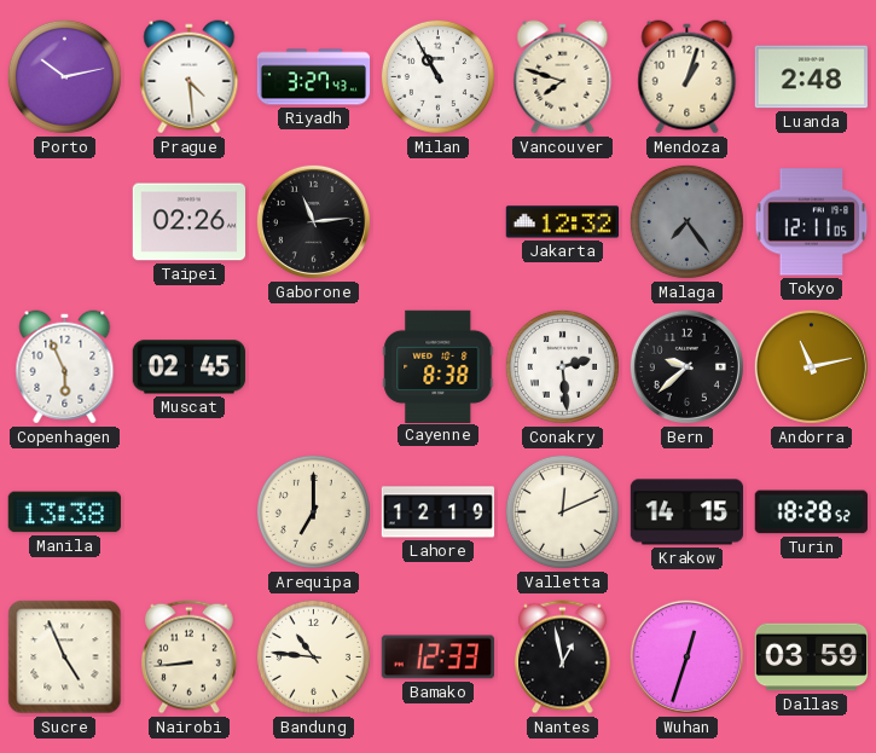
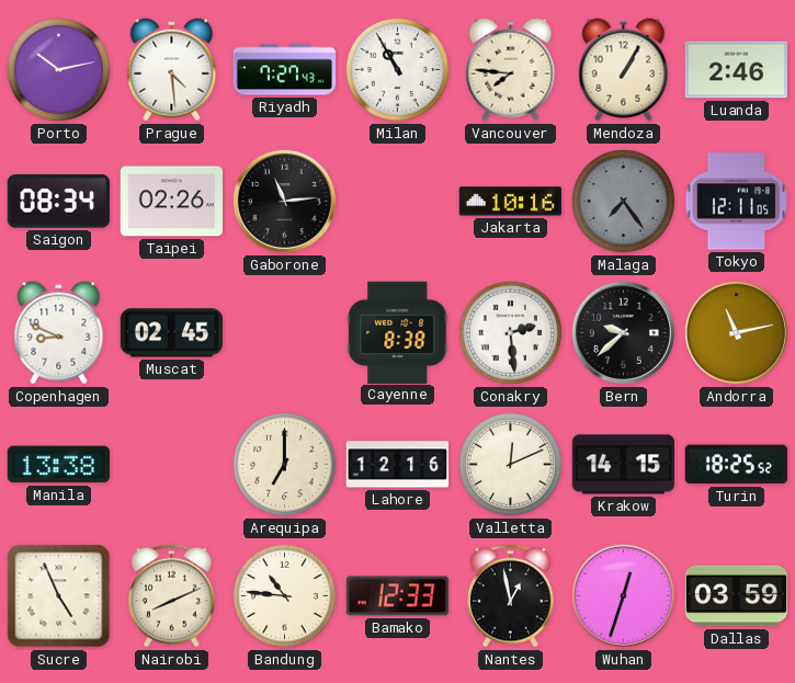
Riyadh: 3:27 -> 7:27
Vancouver: 7:48 -> 7:46
Mendoza: 1:03 -> 1:05
Luanda: 2:48 -> 2:46
Saigon: none -> 08:34
Jakarta: 12:32 -> 10:16
Copenhagen: 5:56 -> 8:49
Lahore: 12:19 -> 12:16
Turin: 18:28 -> 18:25
Nairobi: 8:44 -> 8:11
